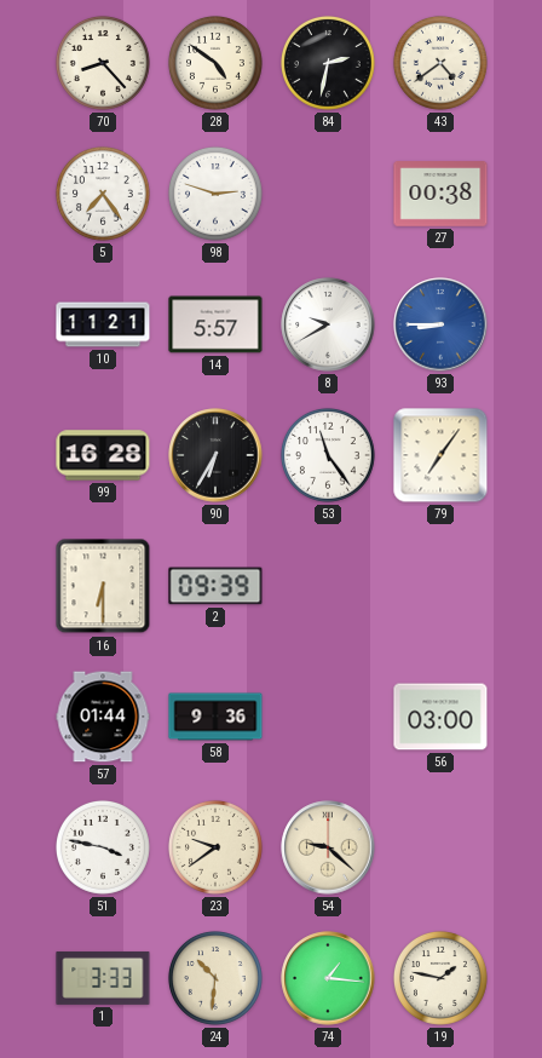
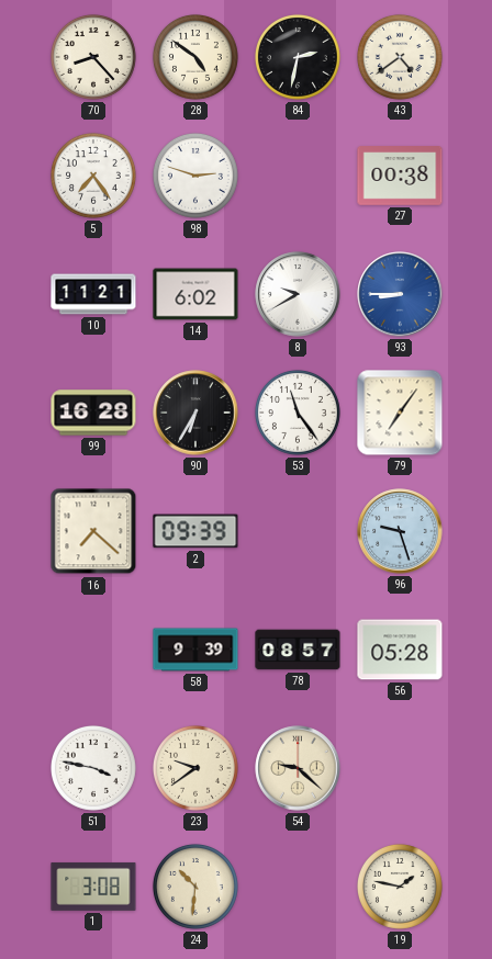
14: 5:57 -> 6:02
16: 6:30 -> 7:22
96: none -> 9:27
57: 01:44 -> none
58: 9:36 -> 9:39
78: none -> 08:57
56: 03:00 -> 05:28
1: 3:33 -> 3:08
74: 1:16 -> none
